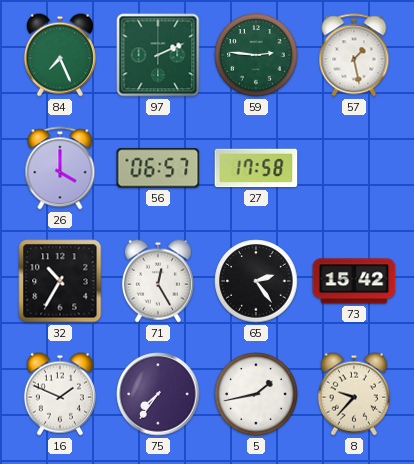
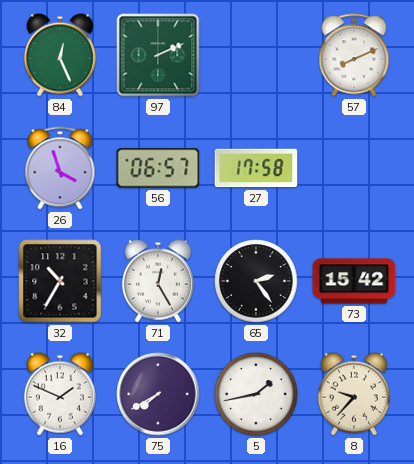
84: 7:26 -> 12:26
59: 2:46 -> none
57: 1:28 -> 8:11
26: 4:00 -> 3:57
75: 7:36 -> 7:40
